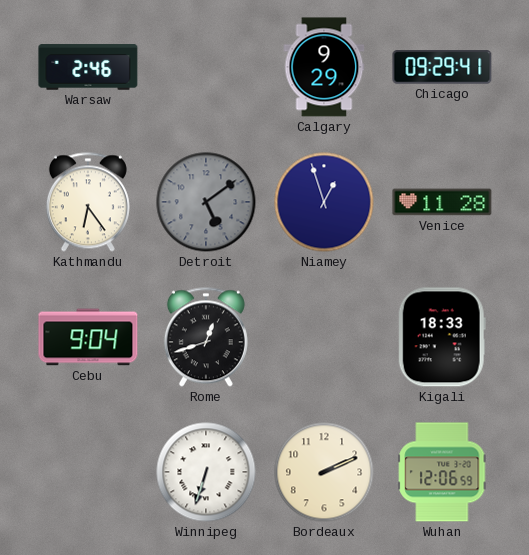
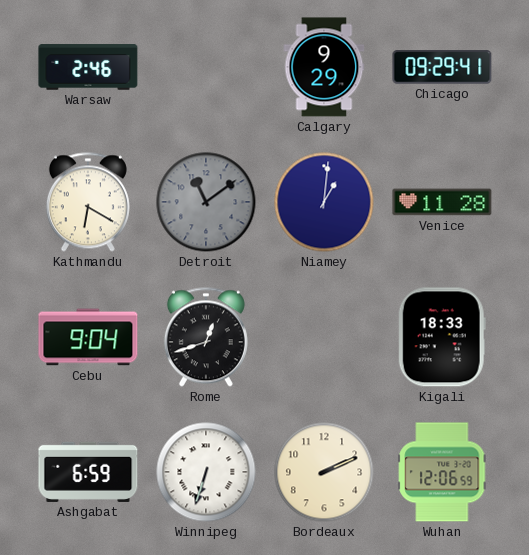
Kathmandu: 6:24 -> 6:20
Detroit: 5:09 -> 11:09
Niamey: 12:57 -> 1:01
Ashgabat: none -> 6:59
